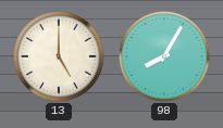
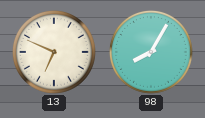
13: 5:00 -> 6:49
